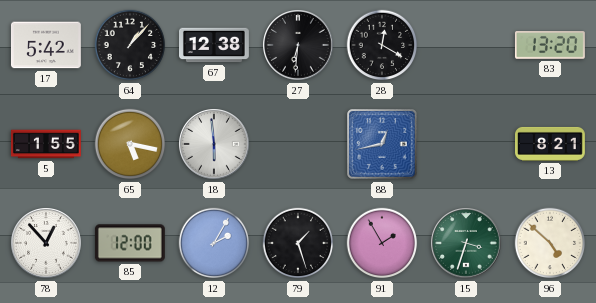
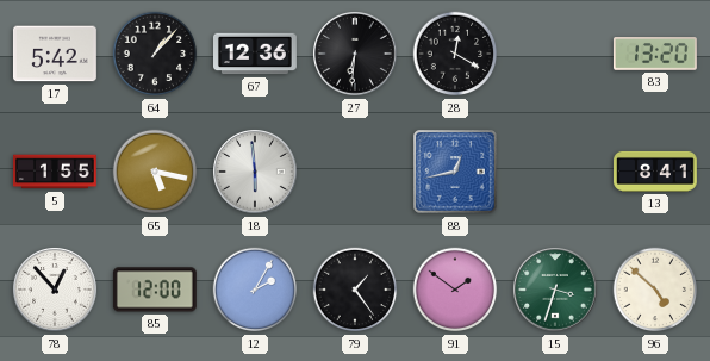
67: 12:38 -> 12:36
13: 8:21 -> 8:41
79: 1:27 -> 1:24
91: 1:55 -> 1:51
